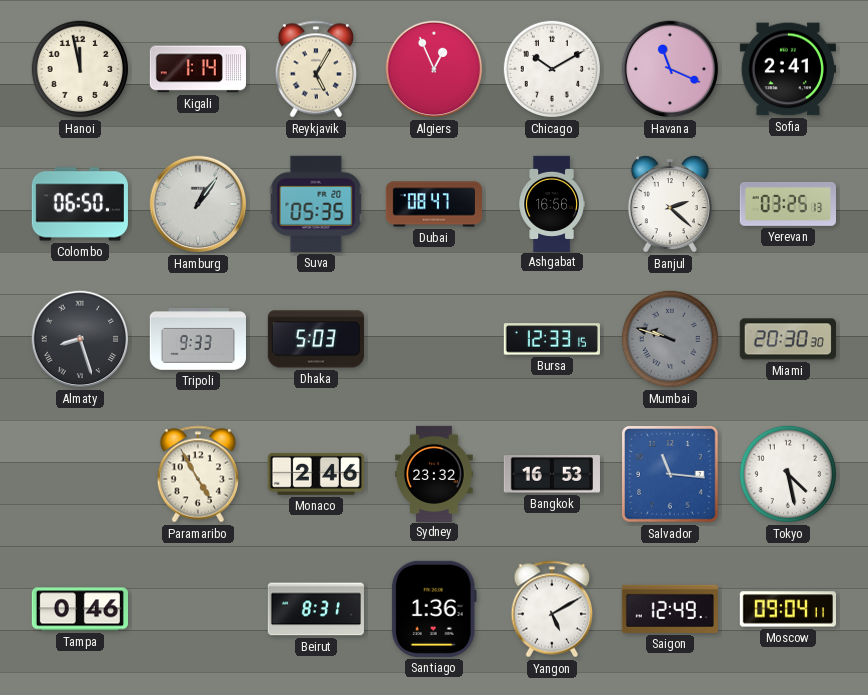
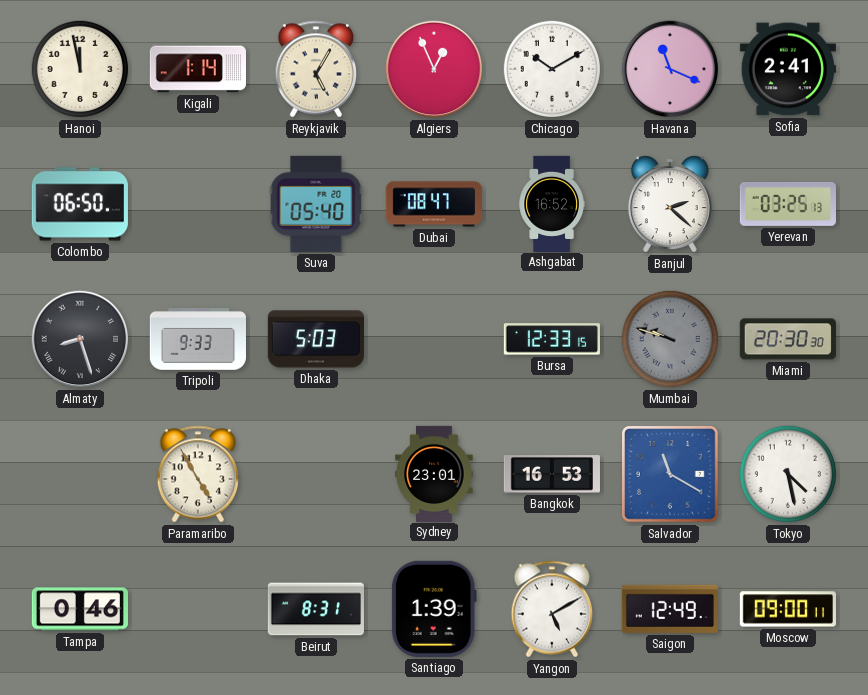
Hamburg: 1:06 -> none
Suva: 05:35 -> 05:40
Ashgabat: 16:56 -> 16:52
Monaco: 2:46 -> none
Sydney: 23:32 -> 23:01
Salvador: 11:16 -> 11:20
Santiago: 1:36 -> 1:39
Moscow: 09:04 -> 09:00
